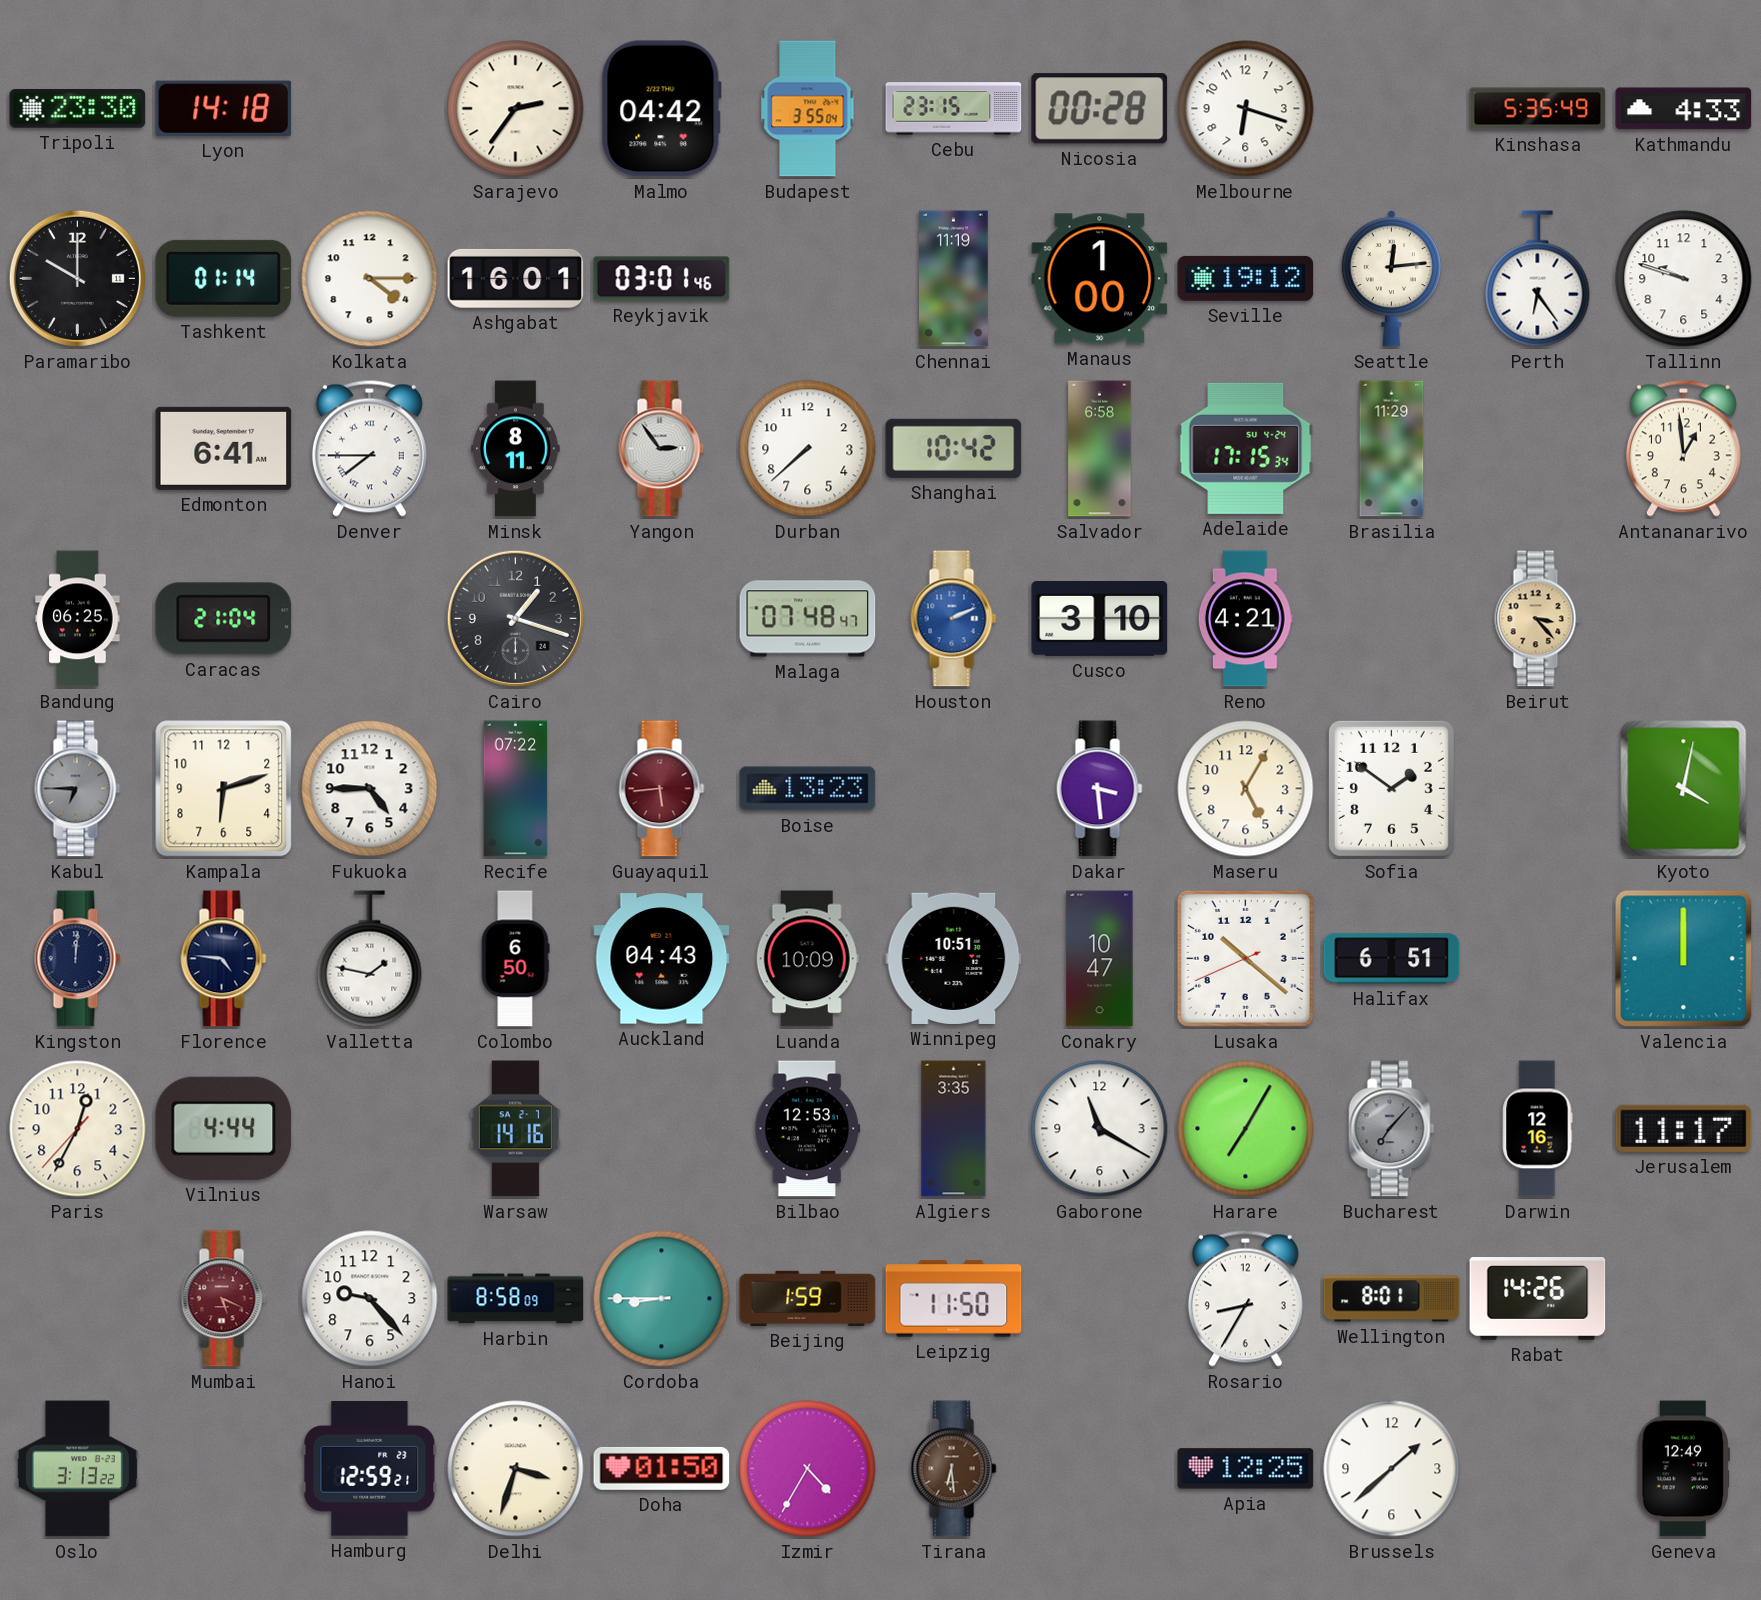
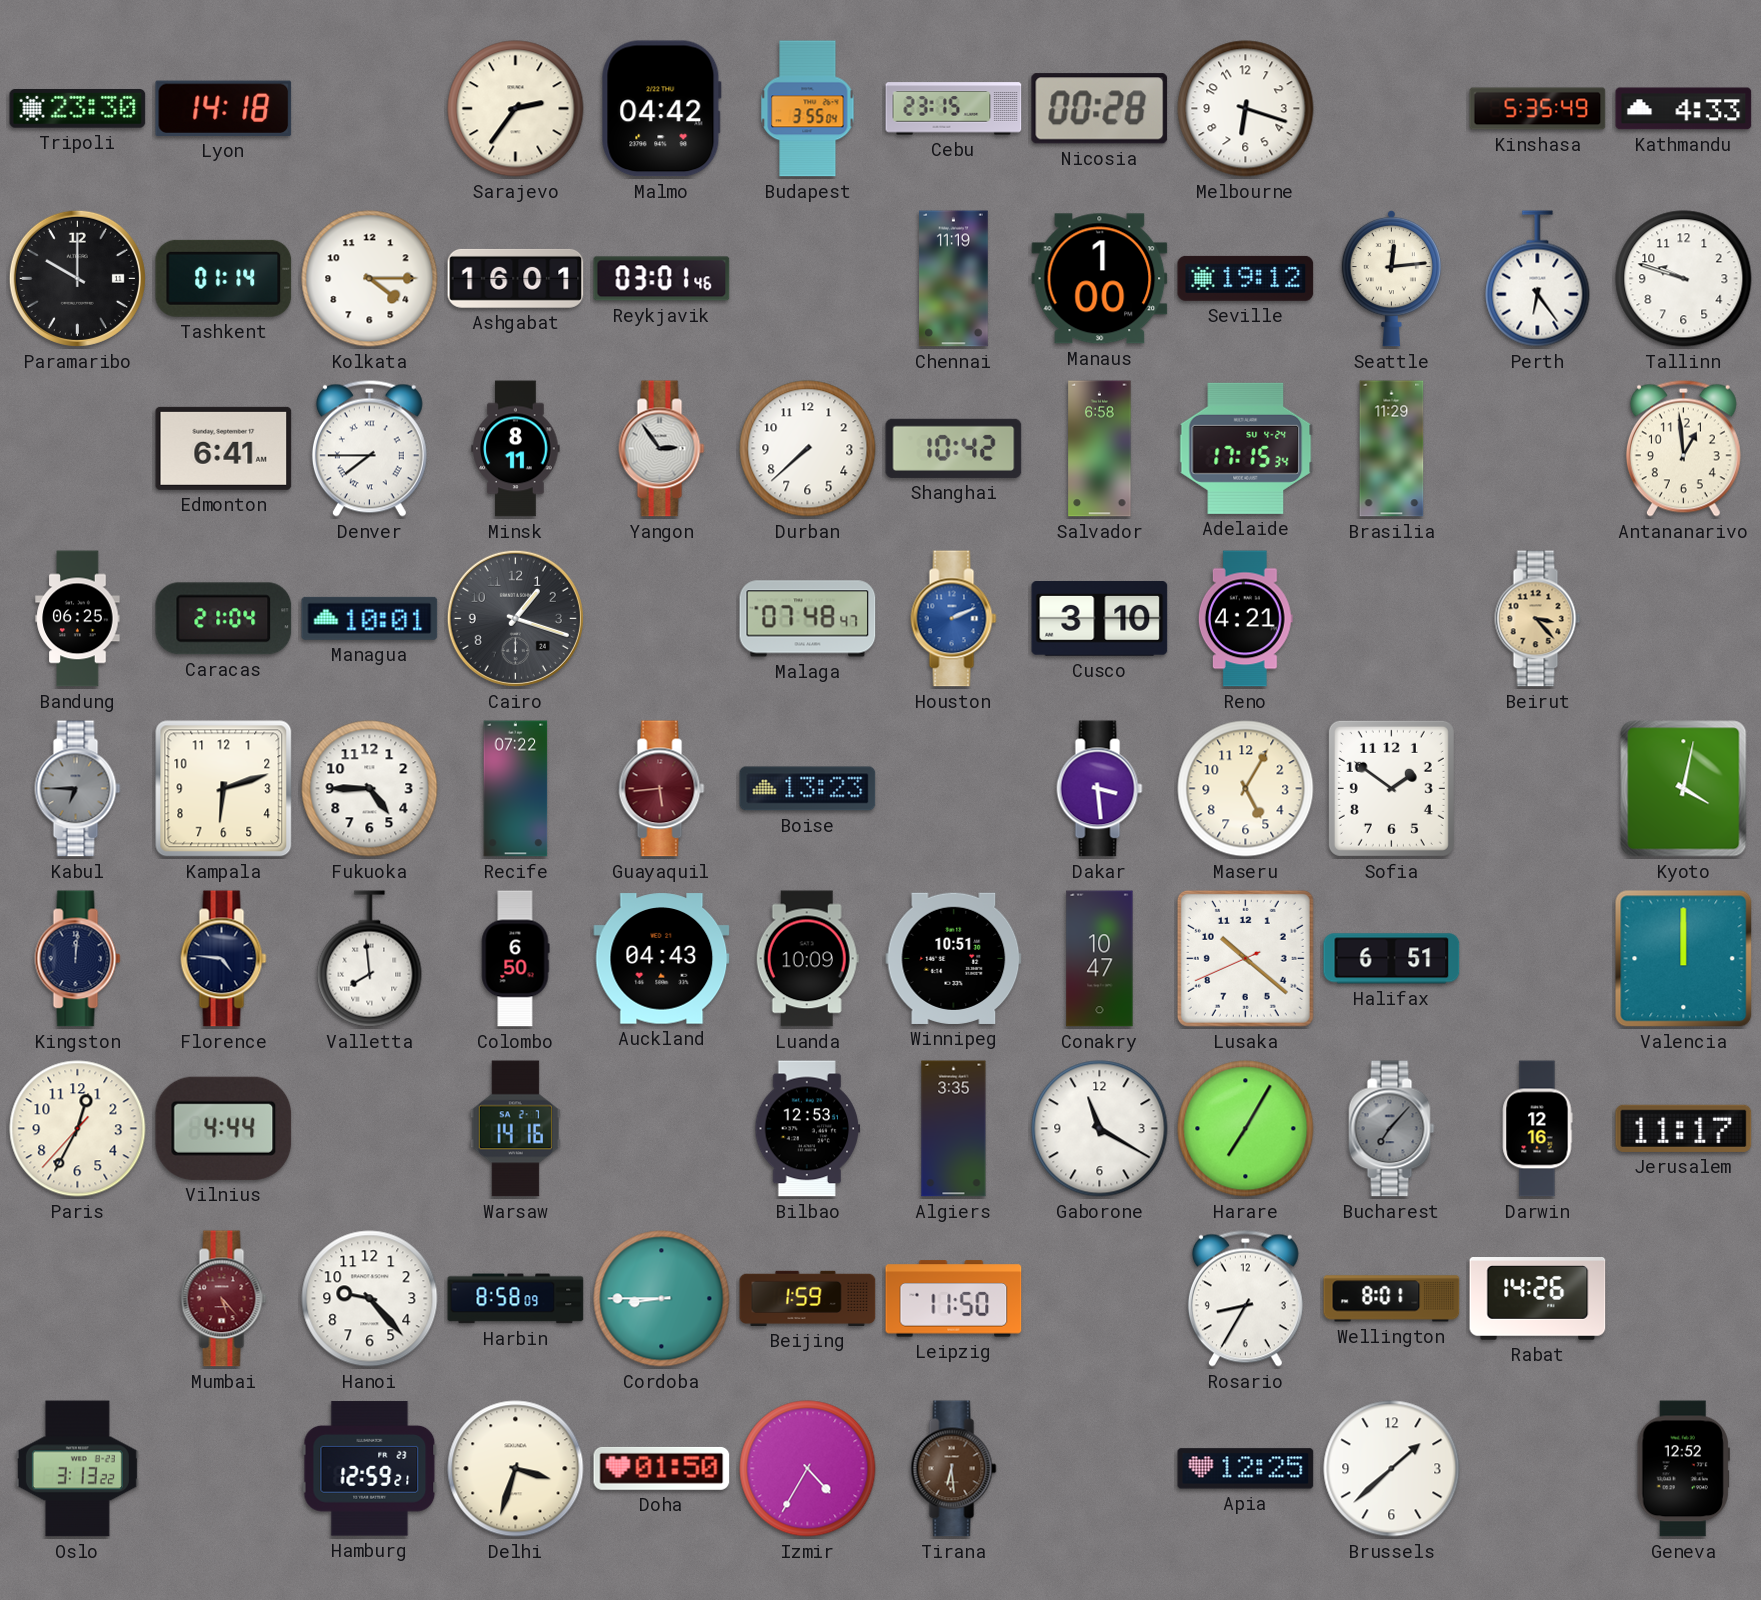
Managua: none -> 10:01
Valletta: 1:47 -> 7:59
Mumbai: 5:19 -> 5:23
Geneva: 12:49 -> 12:52
